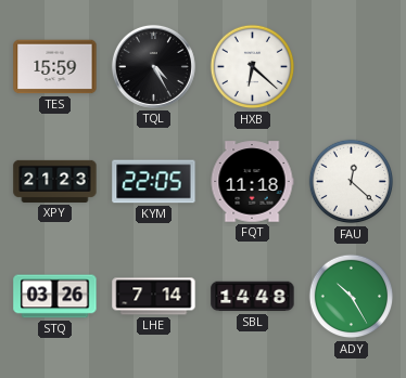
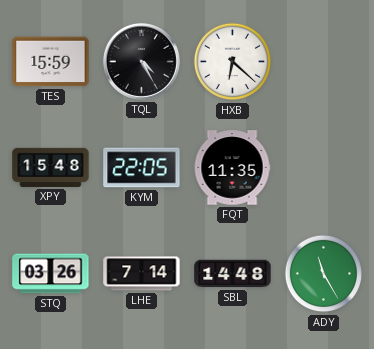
XPY: 21:23 -> 15:48
FQT: 11:18 -> 11:35
FAU: 12:22 -> none
ADY: 10:25 -> 11:25
